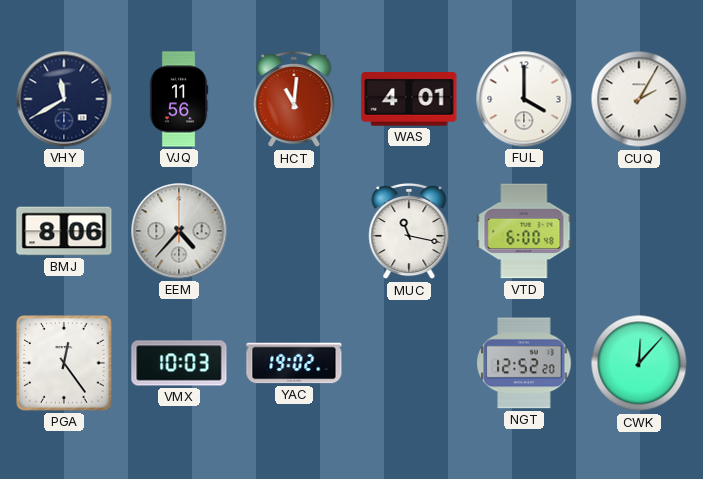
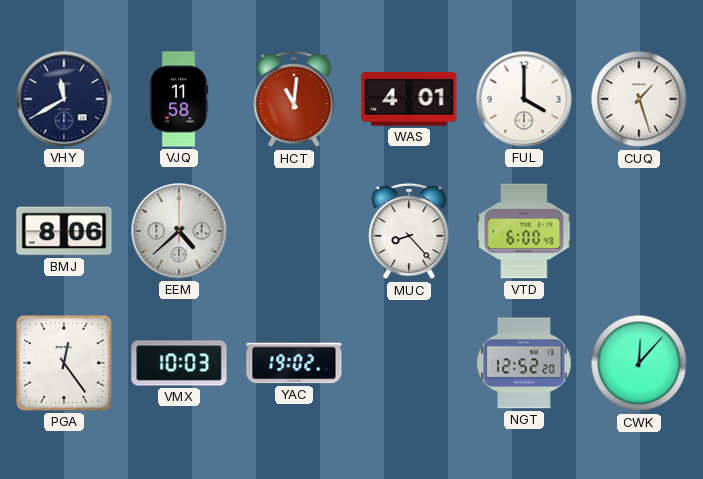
VJQ: 11:56 -> 11:58
CUQ: 2:05 -> 1:27
EEM: 4:37 -> 4:38
MUC: 11:17 -> 8:23
